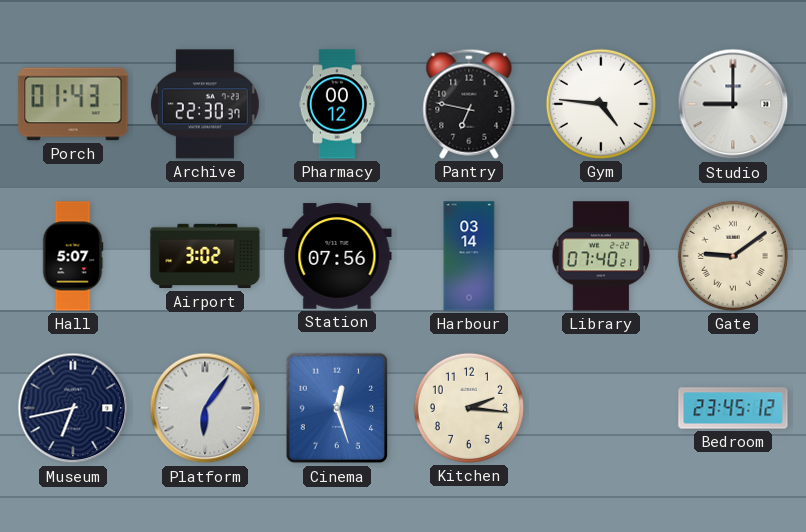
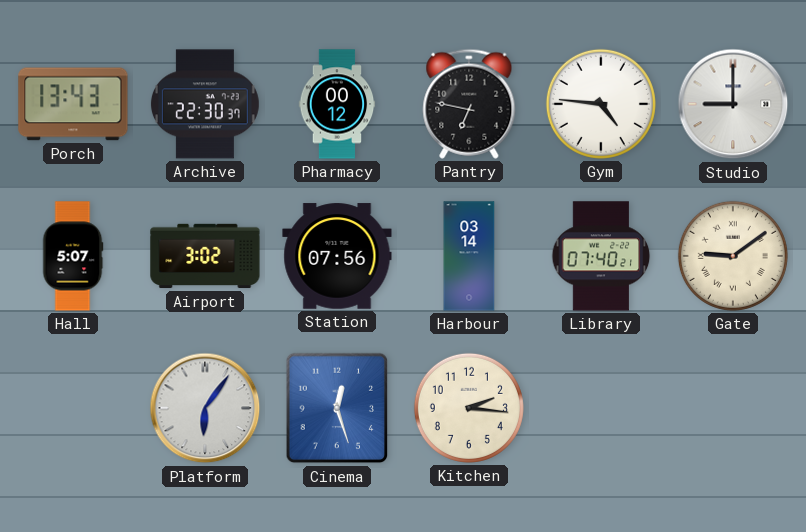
Porch: 01:43 -> 13:43
Museum: 6:43 -> none
Bedroom: 23:45 -> none
